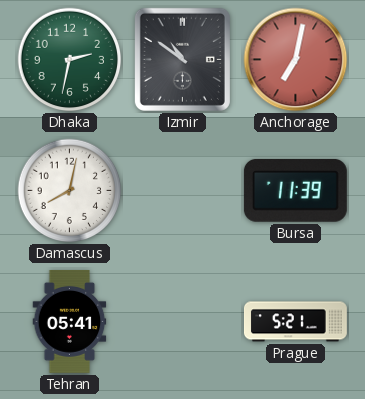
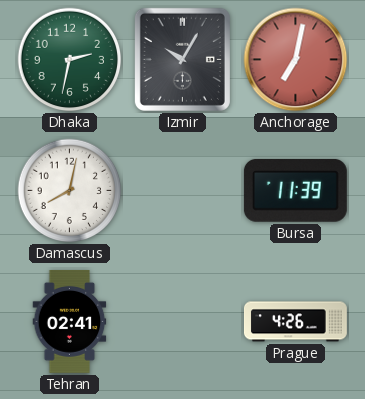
Izmir: 10:51 -> 10:05
Tehran: 05:41 -> 02:41
Prague: 5:21 -> 4:26
